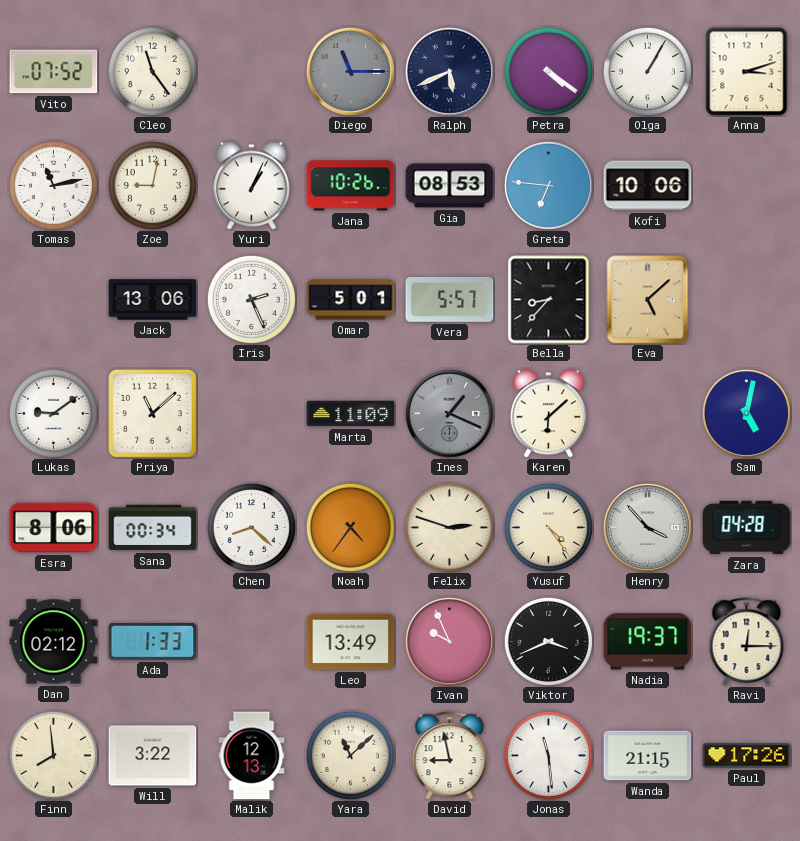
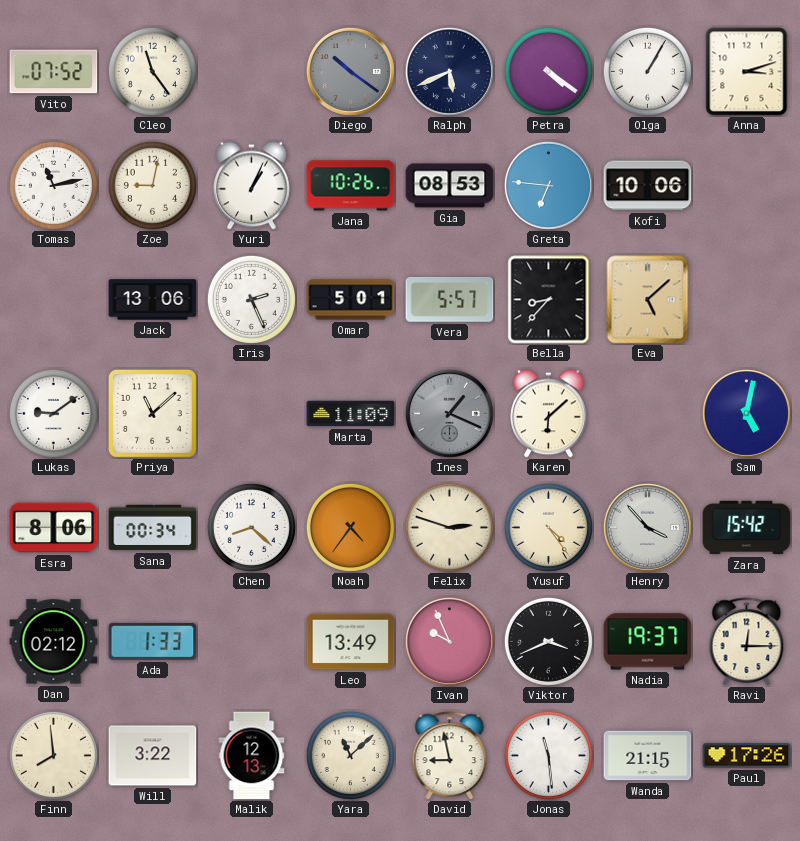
Diego: 11:15 -> 10:21
Zara: 04:28 -> 15:42
